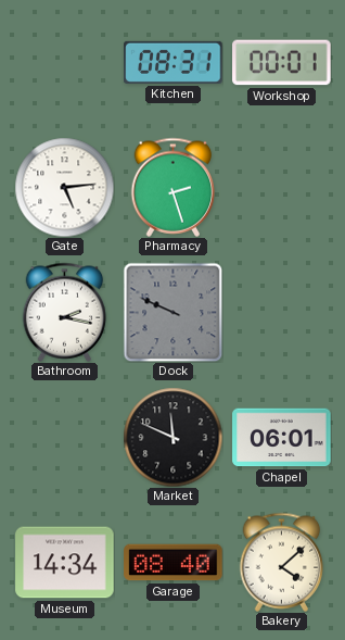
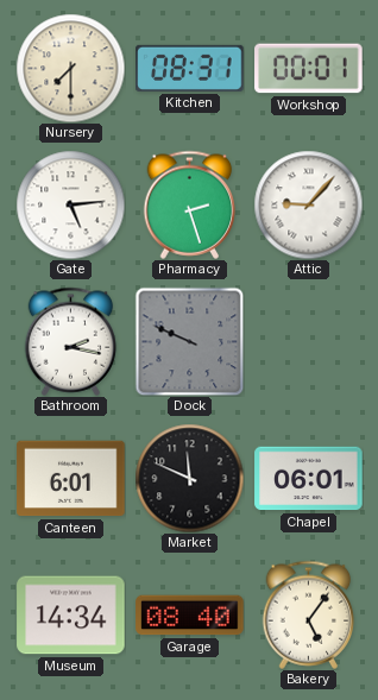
Nursery: none -> 7:30
Attic: none -> 9:07
Canteen: none -> 6:01
Bakery: 4:08 -> 5:06
